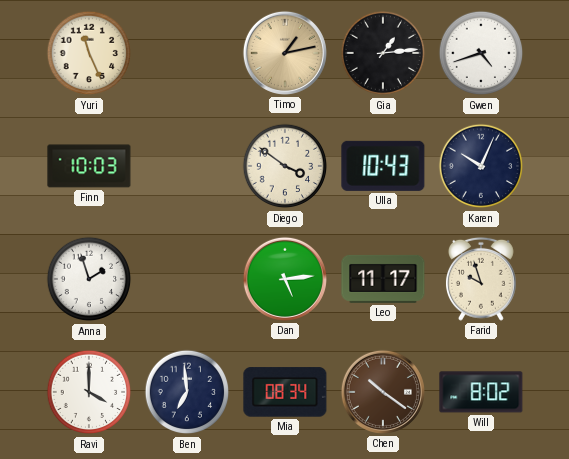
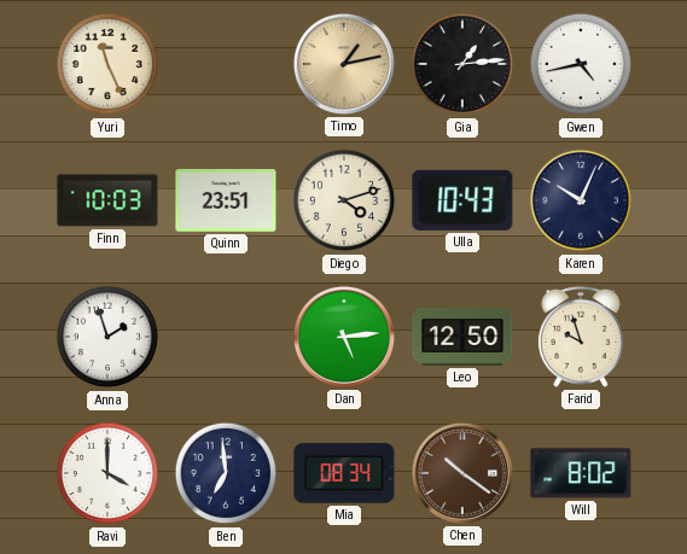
Gwen: 4:42 -> 4:43
Quinn: none -> 23:51
Diego: 3:51 -> 4:12
Leo: 11:17 -> 12:50
